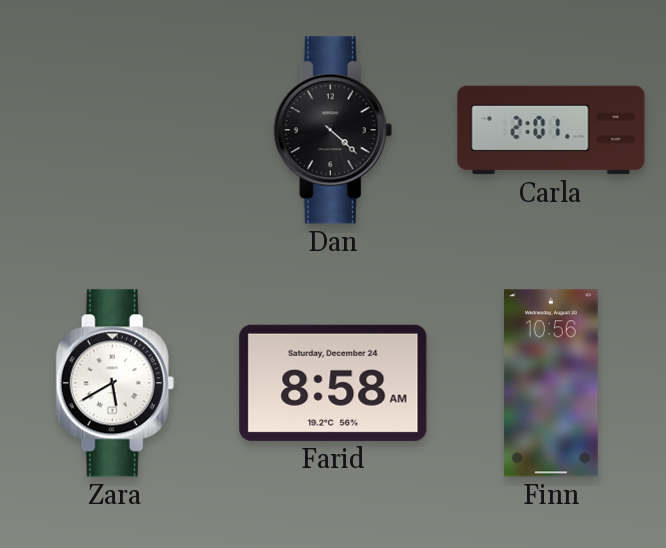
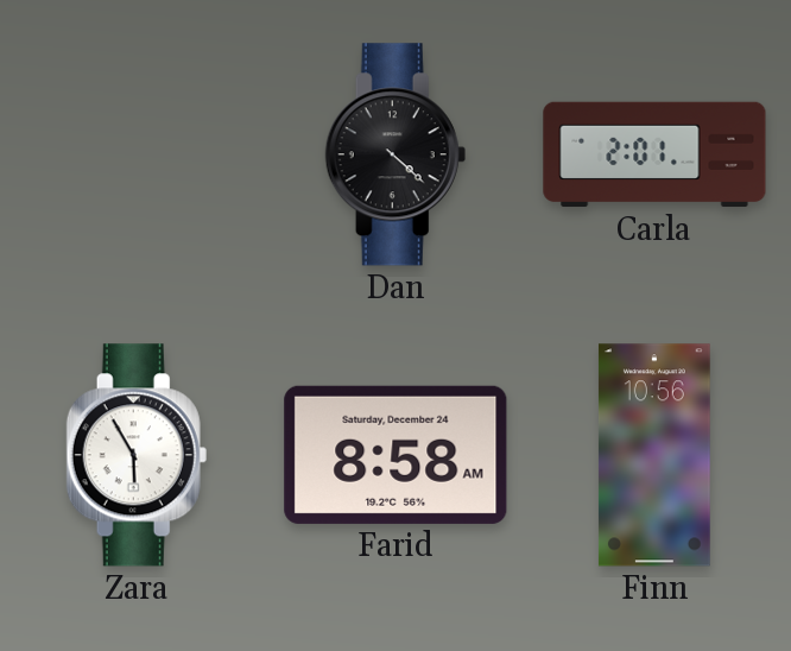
Zara: 5:40 -> 5:55
